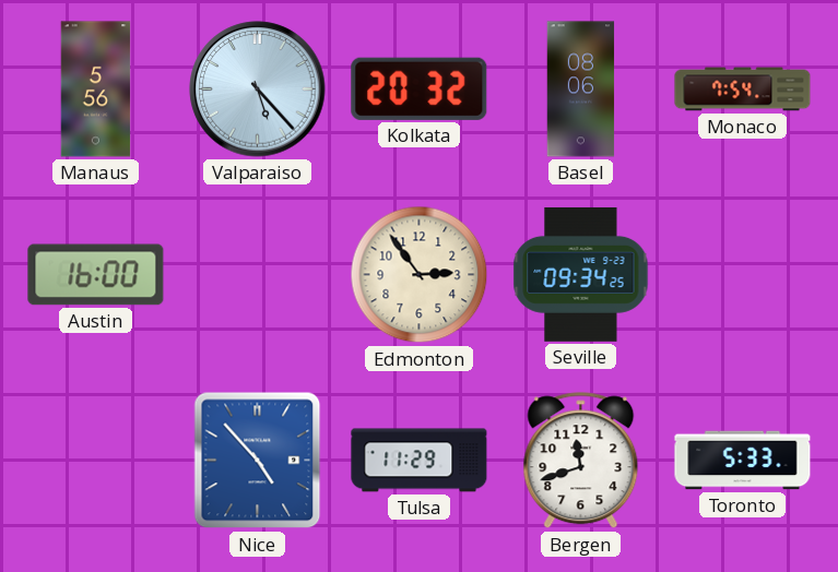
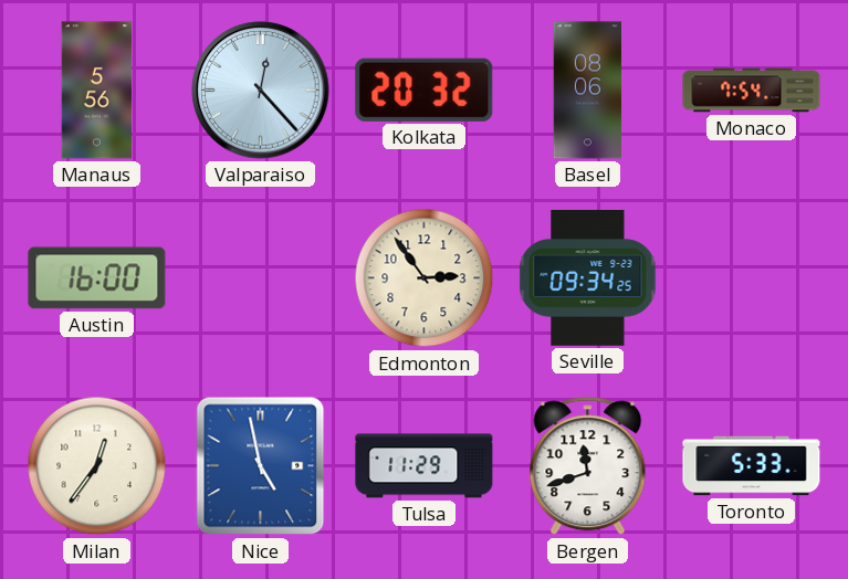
Valparaiso: 5:23 -> 12:23
Milan: none -> 12:36
Nice: 4:53 -> 4:58
